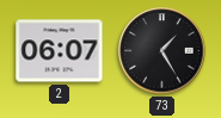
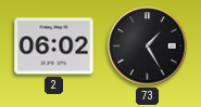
2: 06:07 -> 06:02
